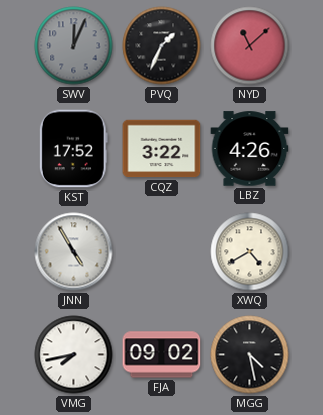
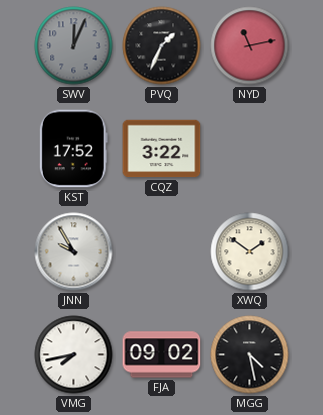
NYD: 11:08 -> 11:13
LBZ: 4:26 -> none
JNN: 4:55 -> 9:55
XWQ: 4:40 -> 1:51
